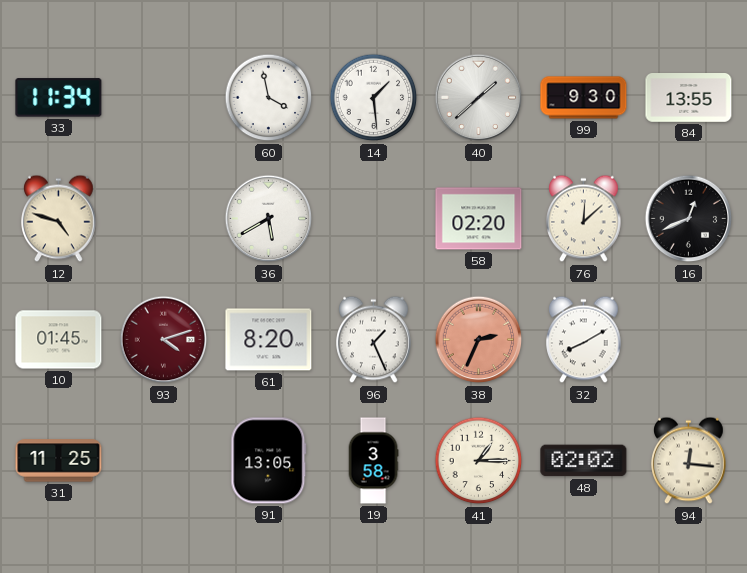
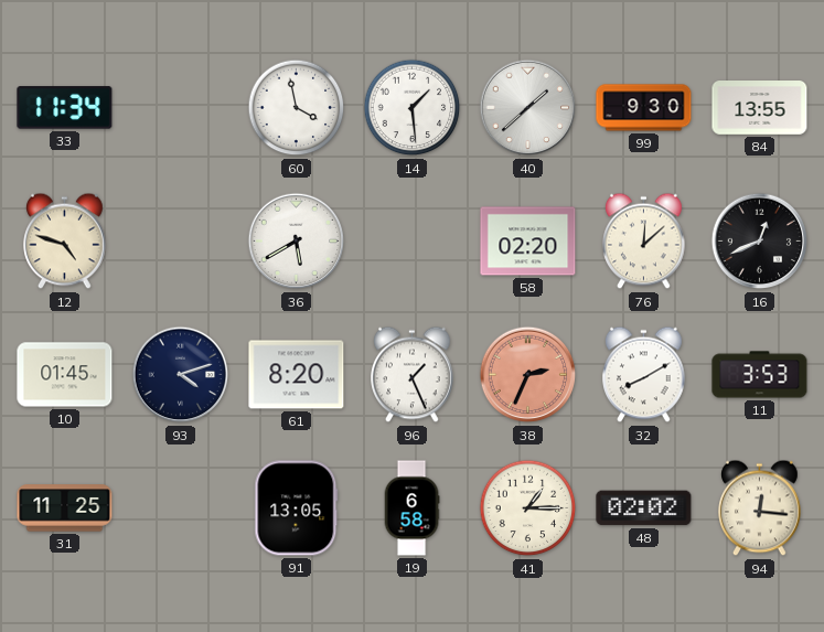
93 dial: burgundy -> navy
11: none -> 3:53
19: 3:58 -> 6:58
